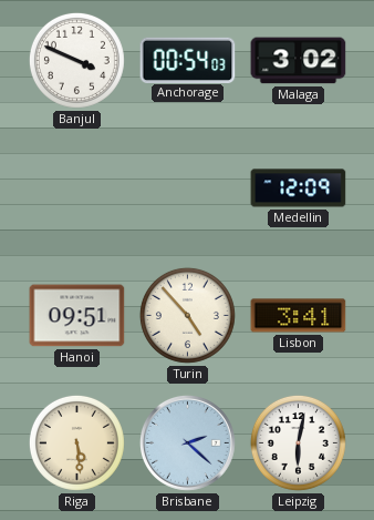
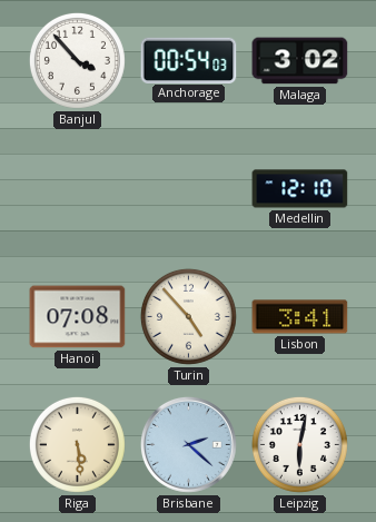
Banjul: 3:49 -> 3:53
Medellin: 12:09 -> 12:10
Hanoi: 09:51 -> 07:08
